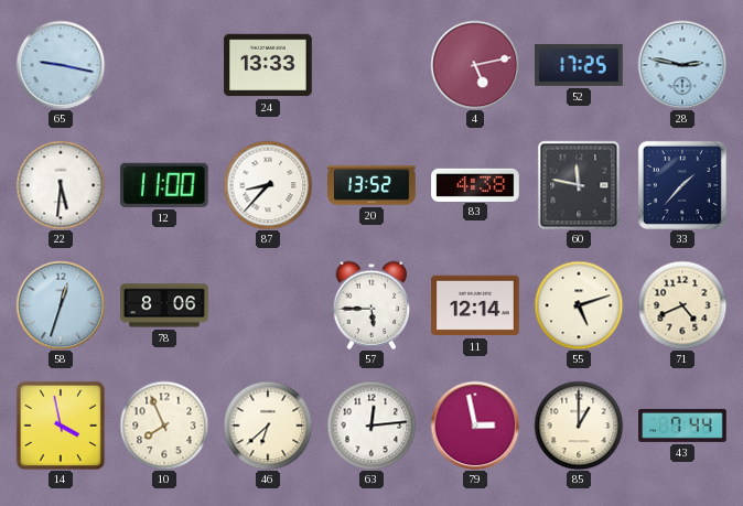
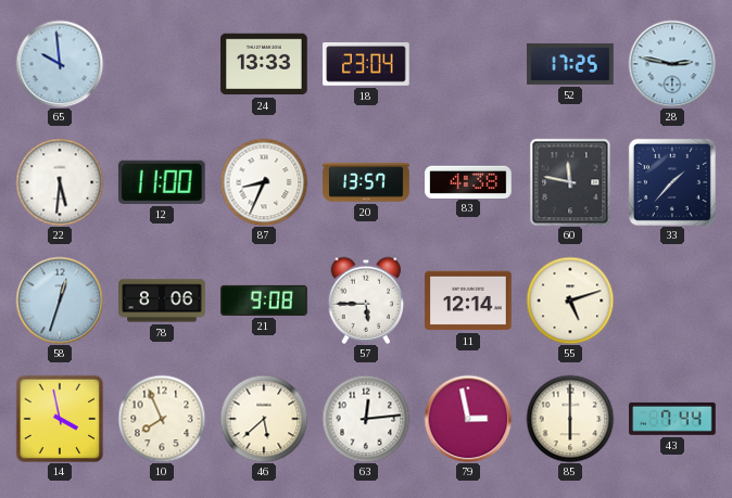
65: 9:17 -> 9:59
18: none -> 23:04
4: 5:13 -> none
87: 8:37 -> 8:34
20: 13:52 -> 13:57
21: none -> 9:08
71: 4:41 -> none
46: 6:38 -> 5:38
85: 1:00 -> 6:00
